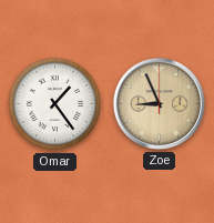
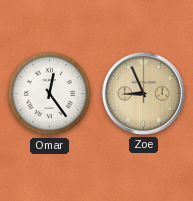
Omar: 1:24 -> 12:24
